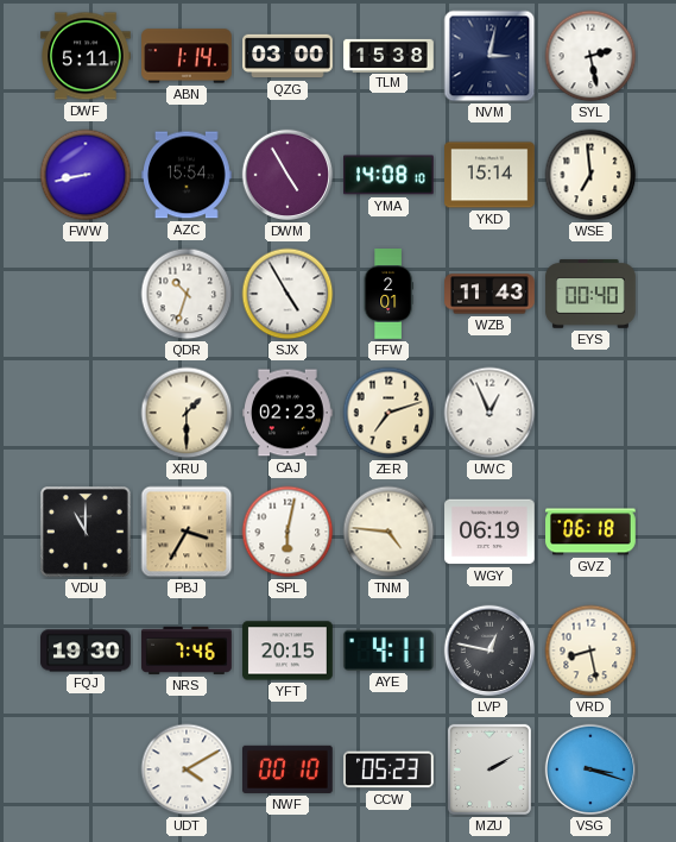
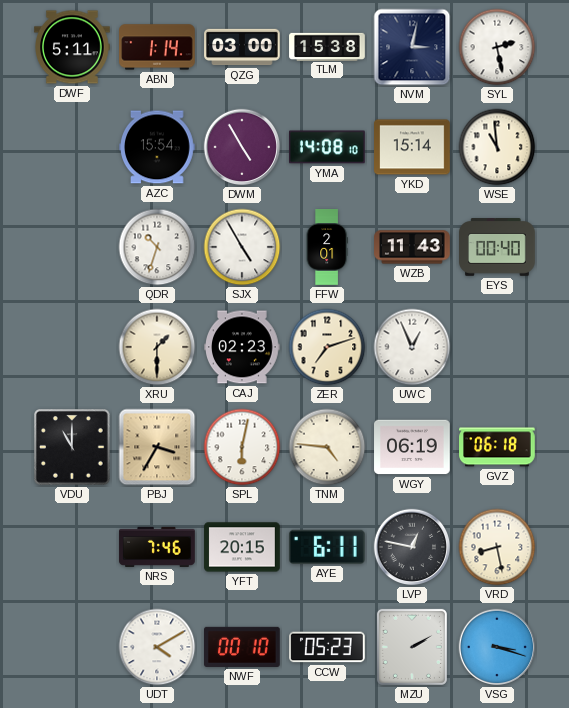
FWW: 8:43 -> none
WSE: 6:59 -> 10:59
FQJ: 19:30 -> none
AYE: 4:11 -> 6:11
